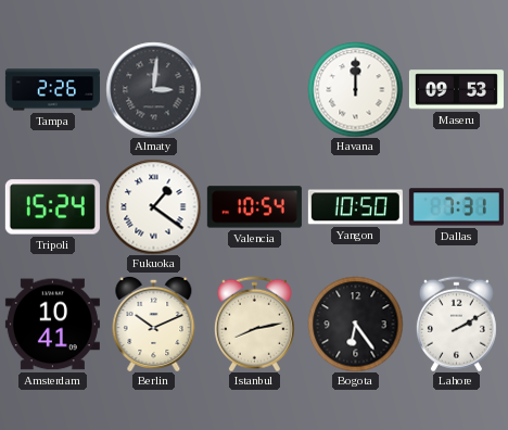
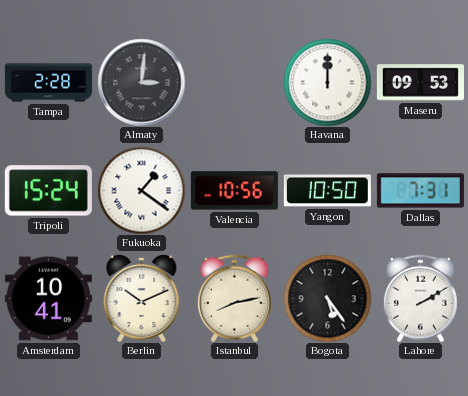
Tampa: 2:26 -> 2:28
Valencia: 10:54 -> 10:56
Bogota: 6:24 -> 5:24
